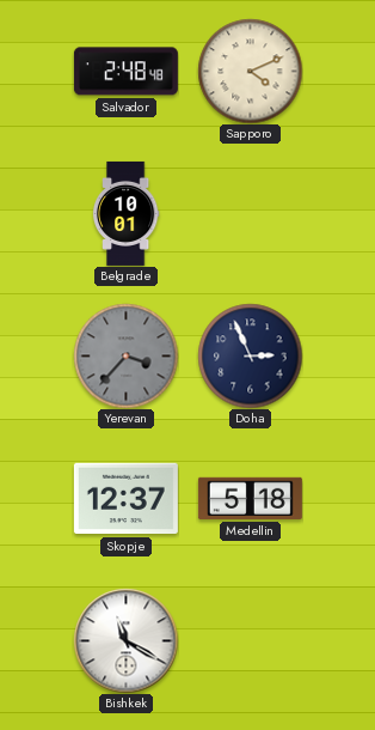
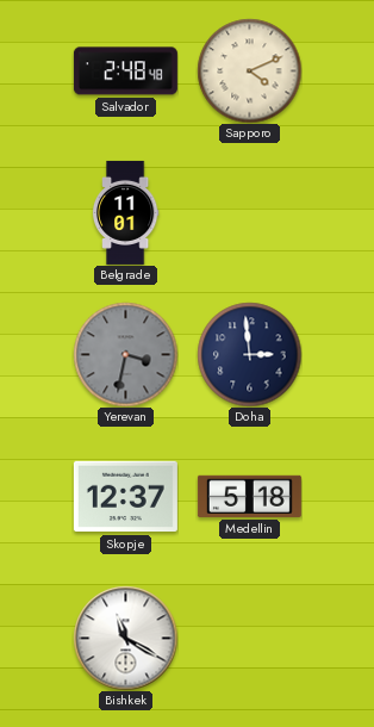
Belgrade: 10:01 -> 11:01
Yerevan: 3:37 -> 3:32
Doha: 2:56 -> 2:59
